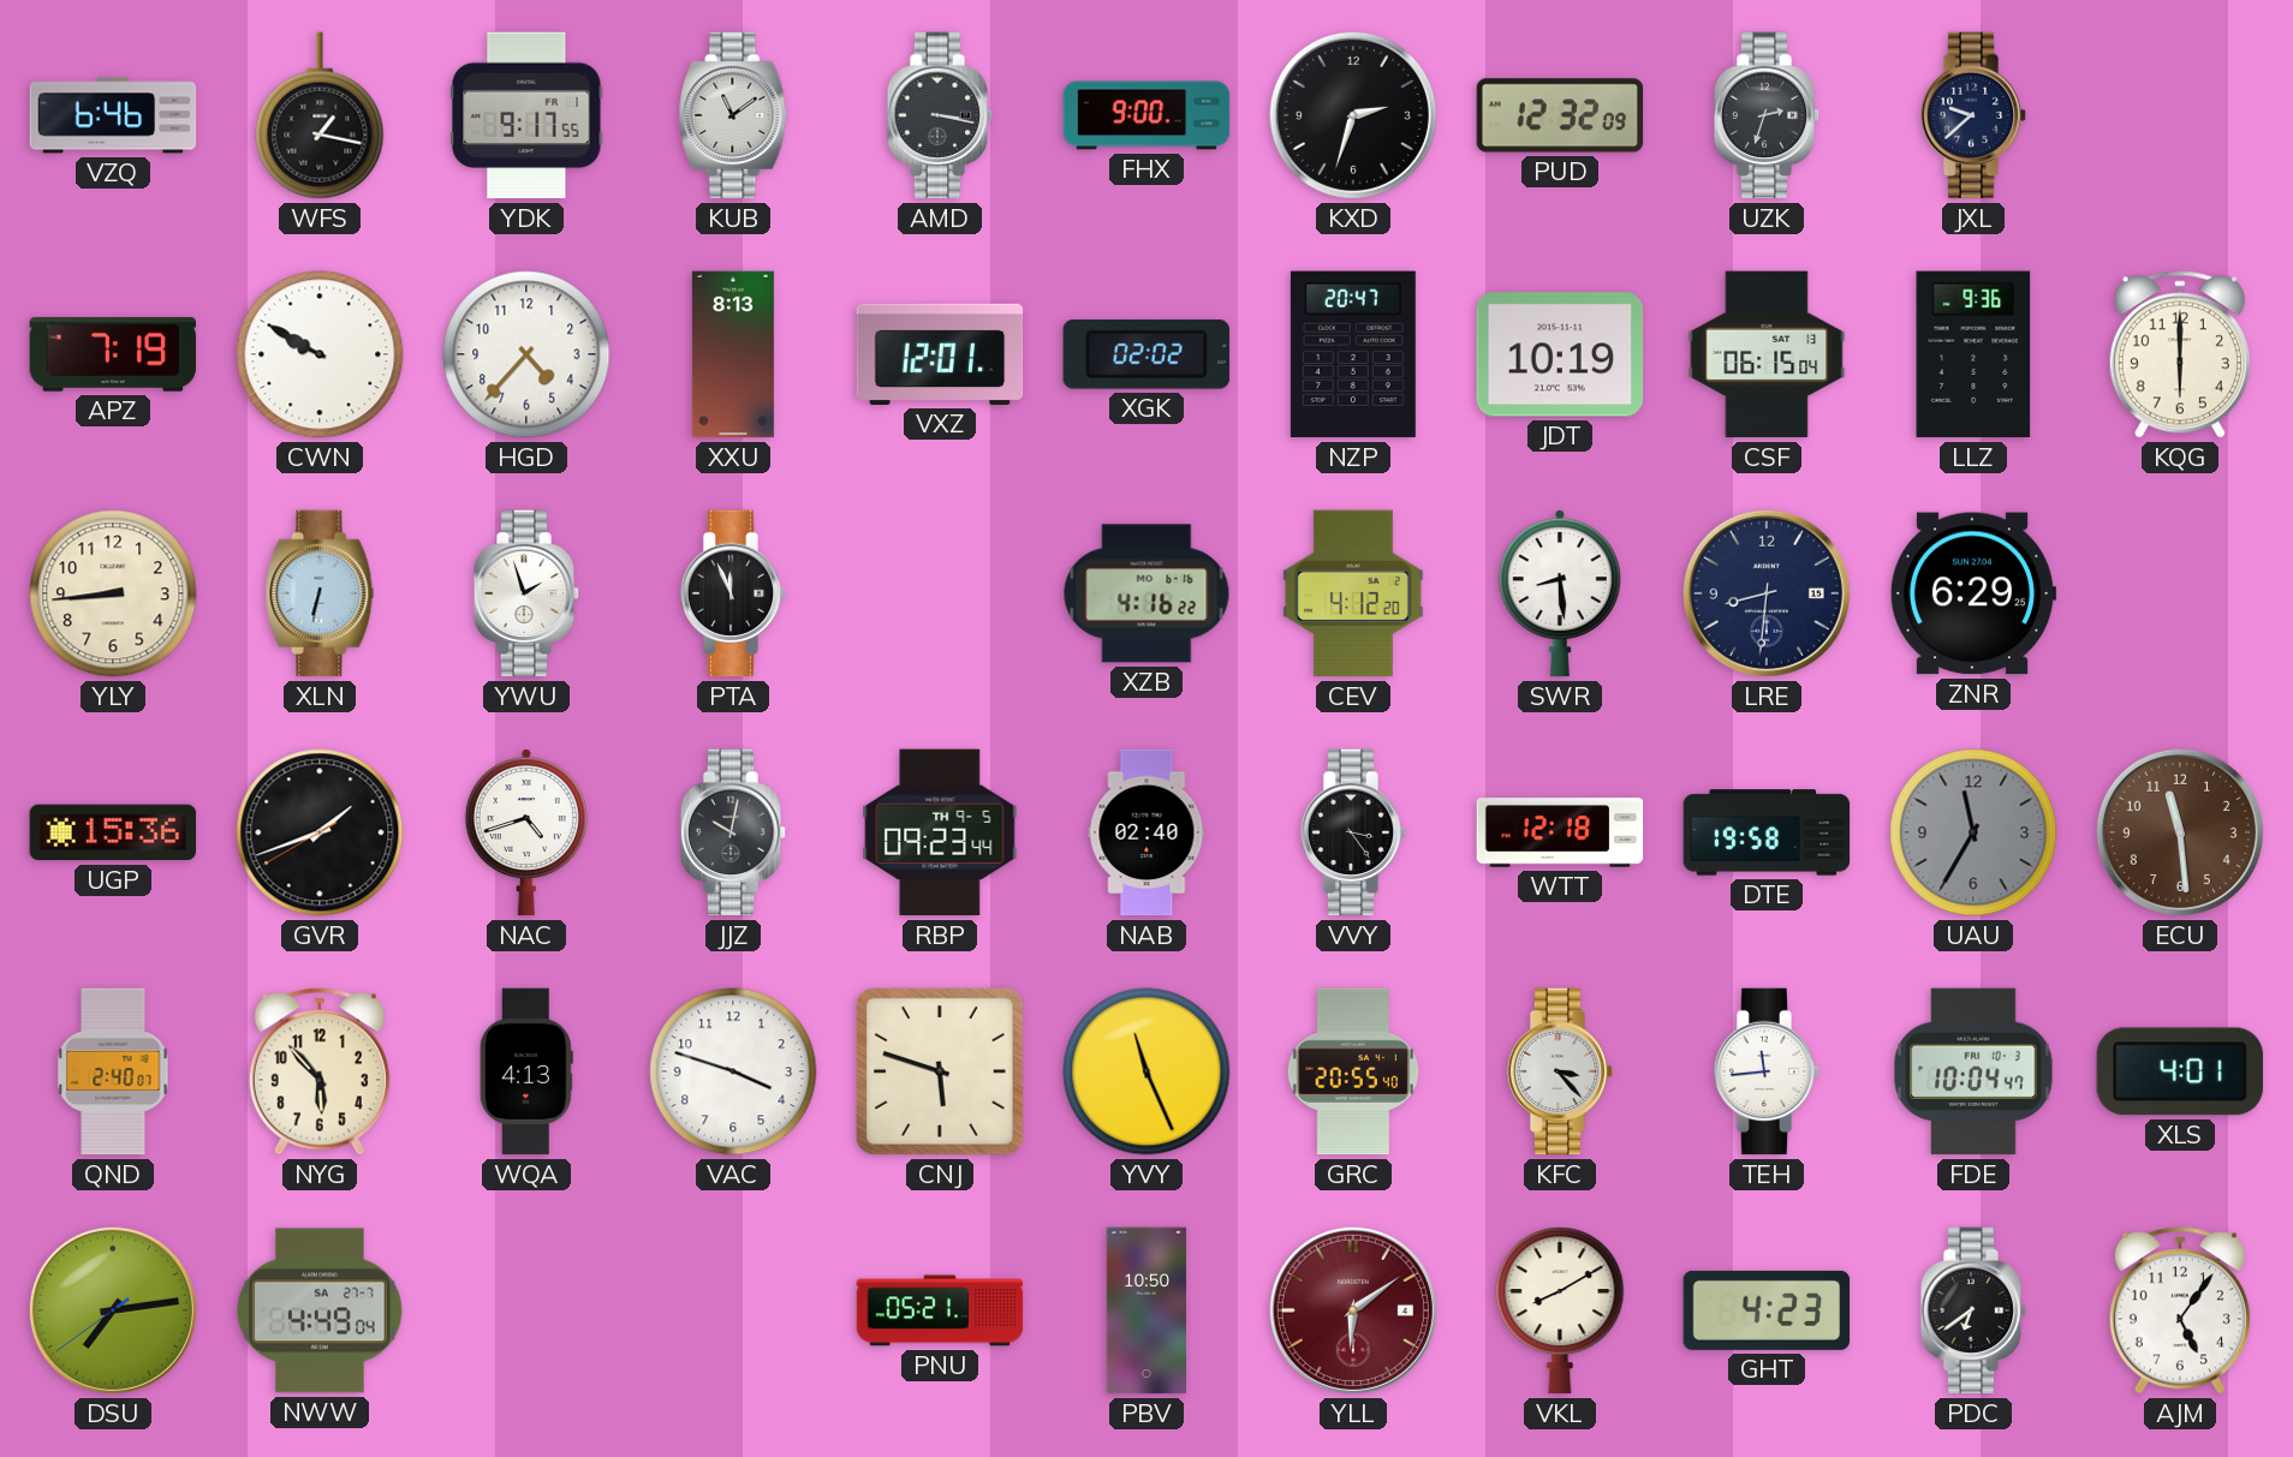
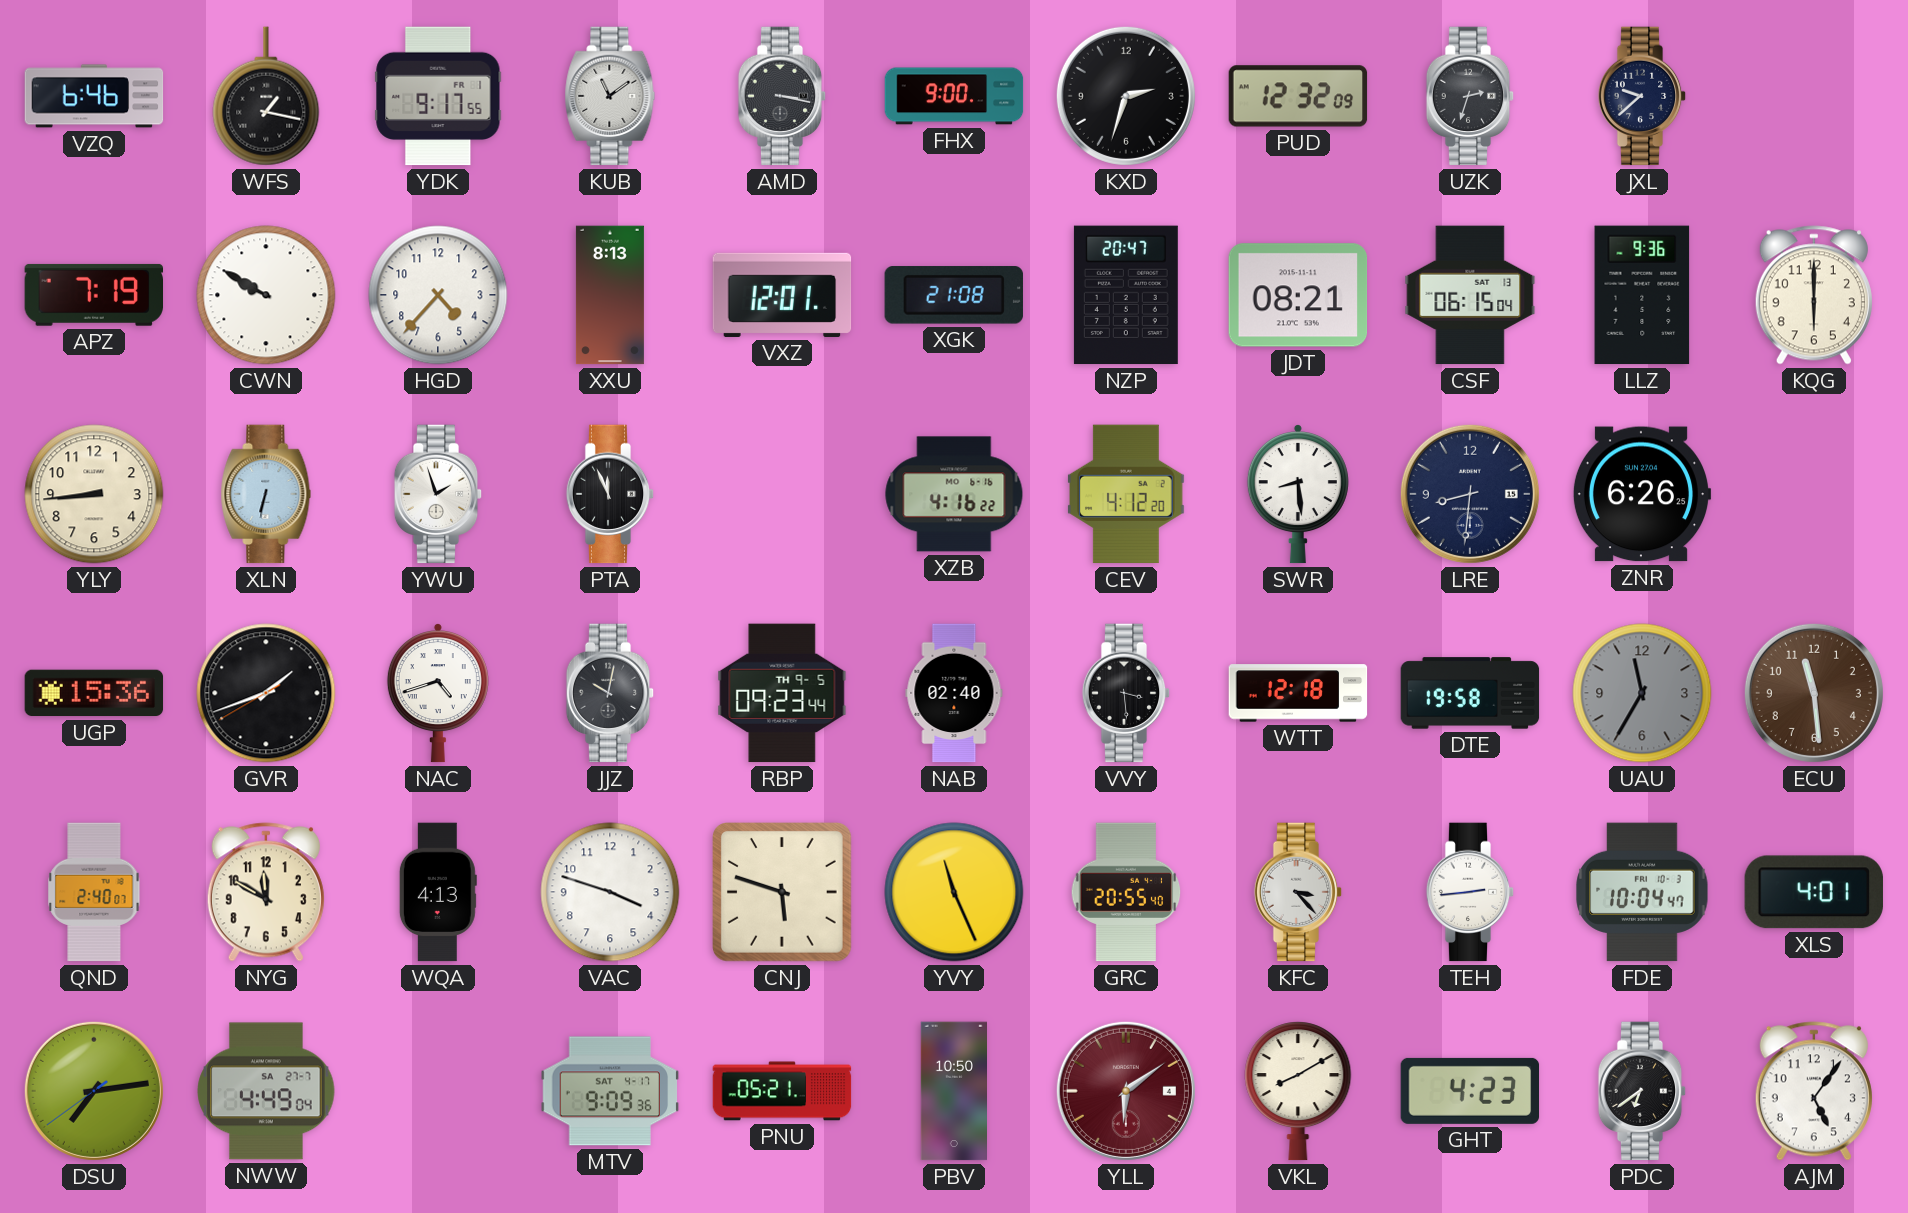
XGK: 02:02 -> 21:08
JDT: 10:19 -> 08:21
ZNR: 6:29 -> 6:26
VVY: 3:24 -> 3:29
NYG: 5:53 -> 11:50
TEH: 11:44 -> 2:44
MTV: none -> 9:09
